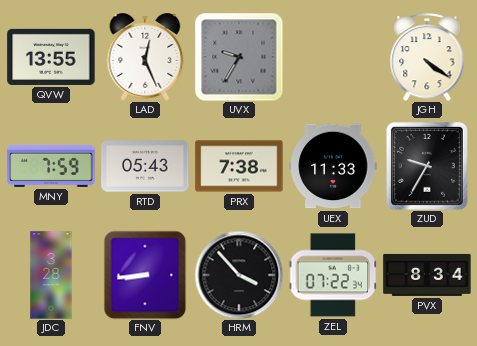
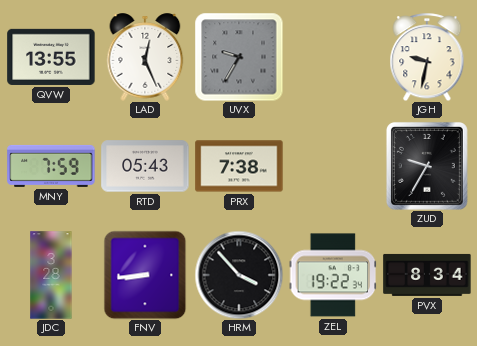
JGH: 4:21 -> 9:32
UEX: 11:33 -> none
ZEL: 07:22 -> 19:22
